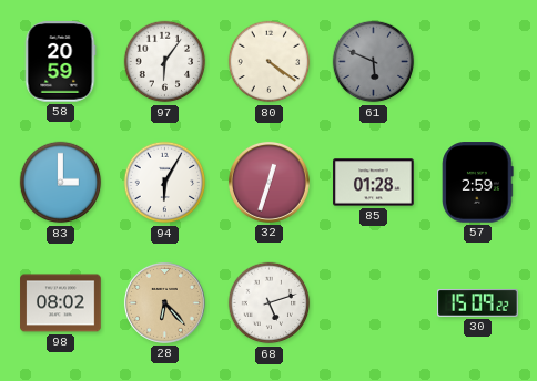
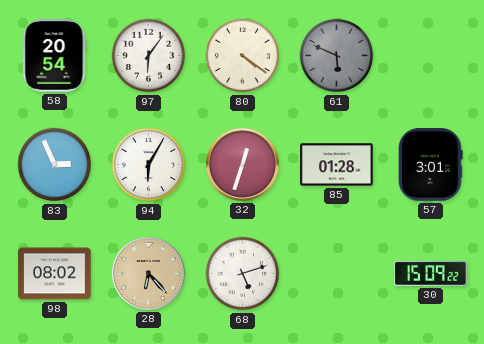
58: 20:59 -> 20:54
83: 3:00 -> 2:56
57: 2:59 -> 3:01
